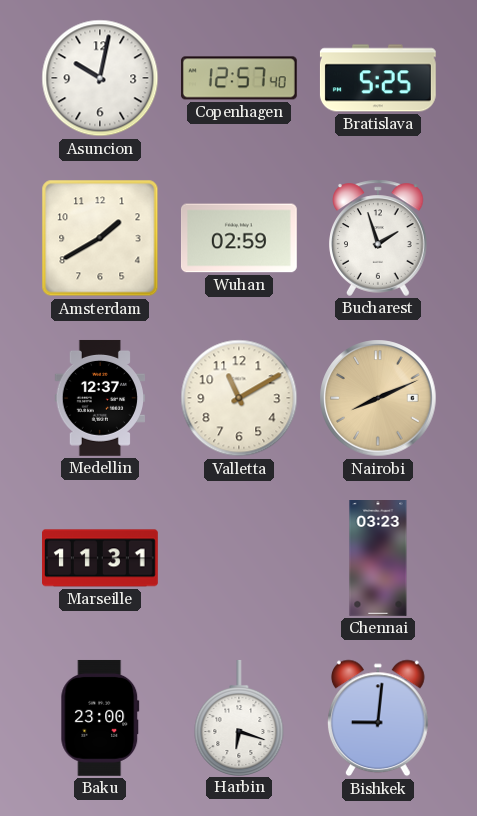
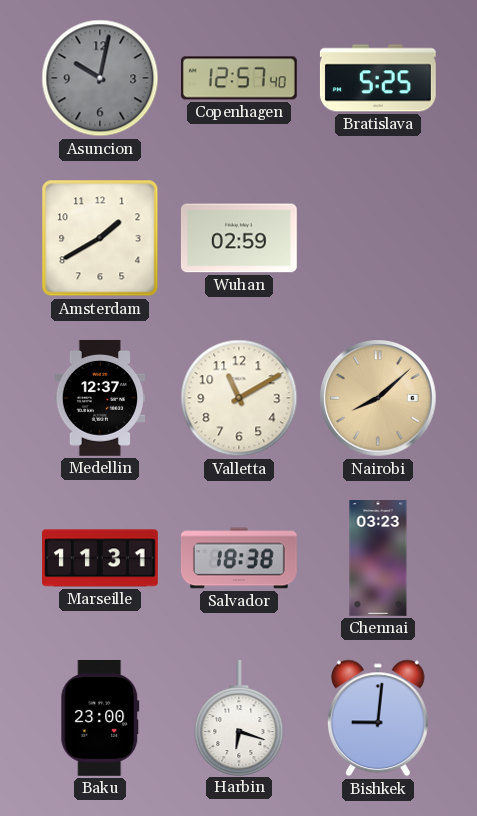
Asuncion dial: white -> grey
Bucharest: 1:57 -> none
Nairobi: 8:11 -> 8:08
Salvador: none -> 18:38
